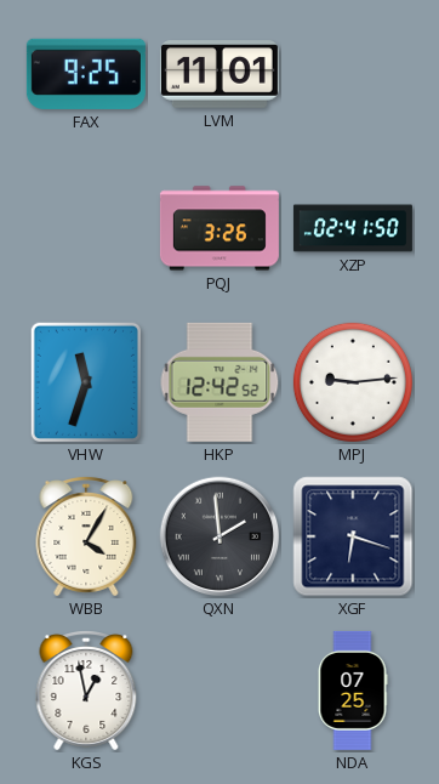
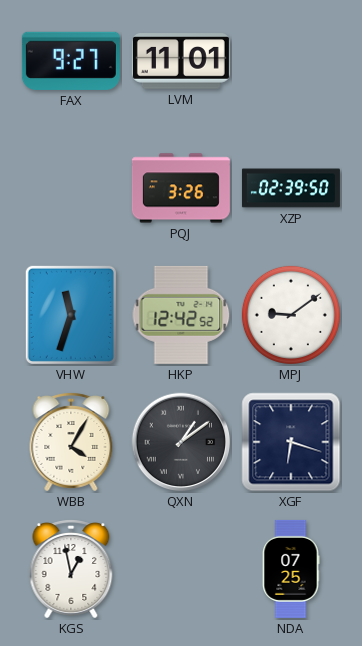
FAX: 9:25 -> 9:27
XZP: 02:41 -> 02:39
MPJ: 9:14 -> 9:09
QXN: 1:59 -> 1:09
